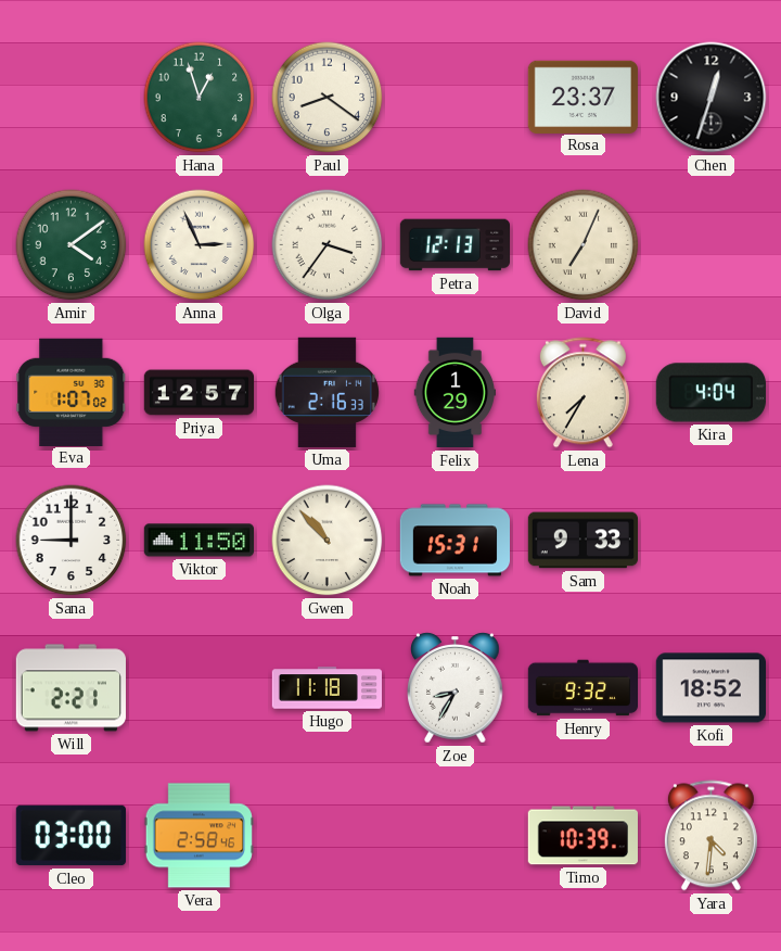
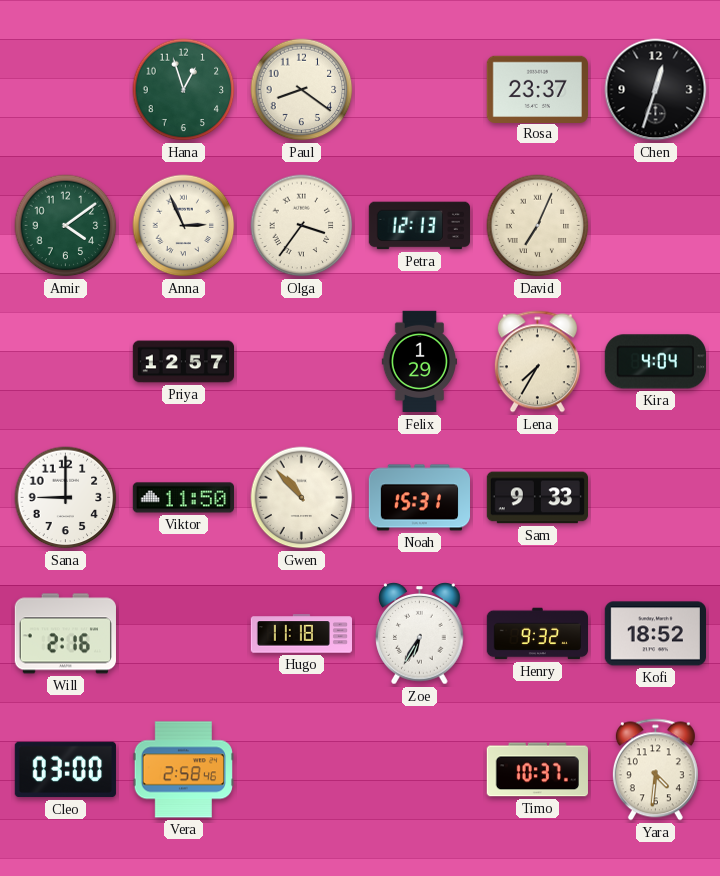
Eva: 1:07 -> none
Uma: 2:16 -> none
Will: 2:21 -> 2:16
Zoe: 8:35 -> 6:35
Timo: 10:39 -> 10:37
